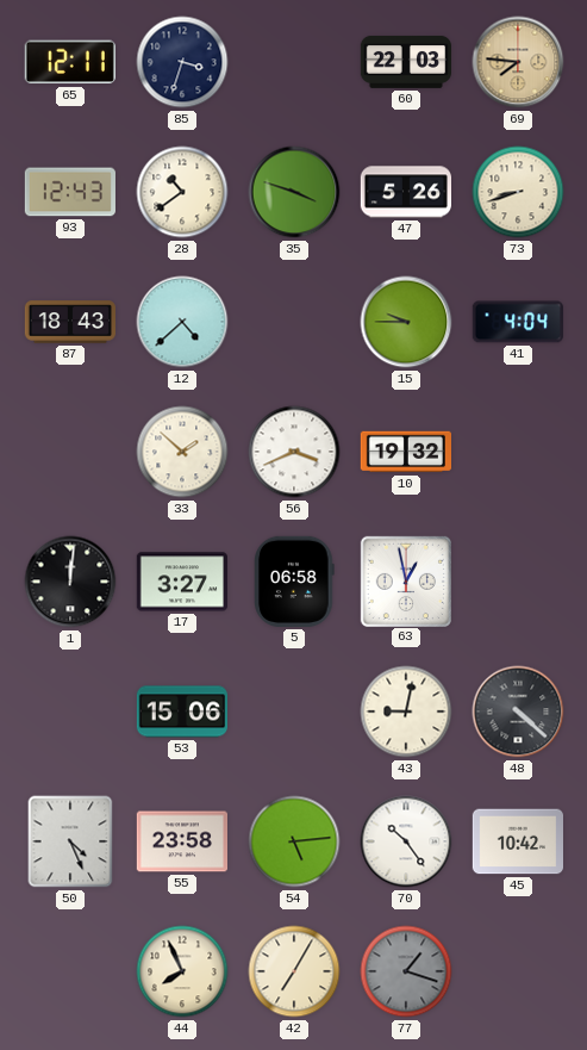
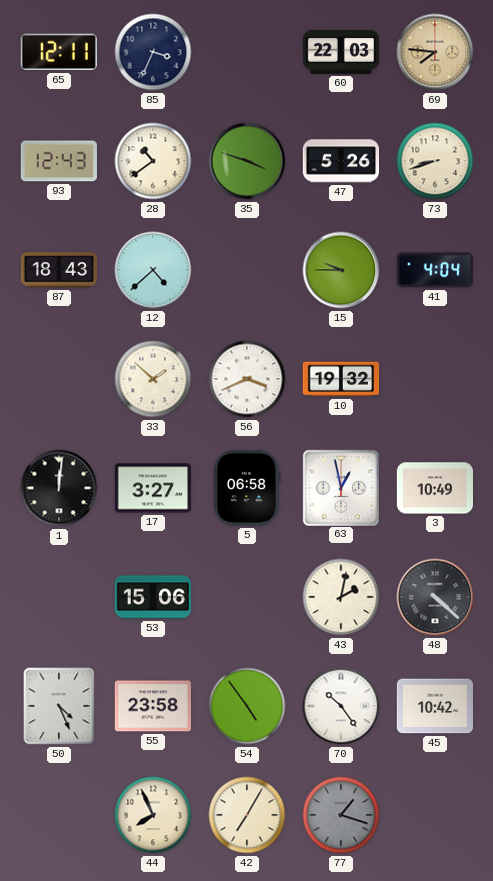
85: 3:33 -> 3:34
3: none -> 10:49
43: 9:02 -> 2:02
54: 5:14 -> 4:54
